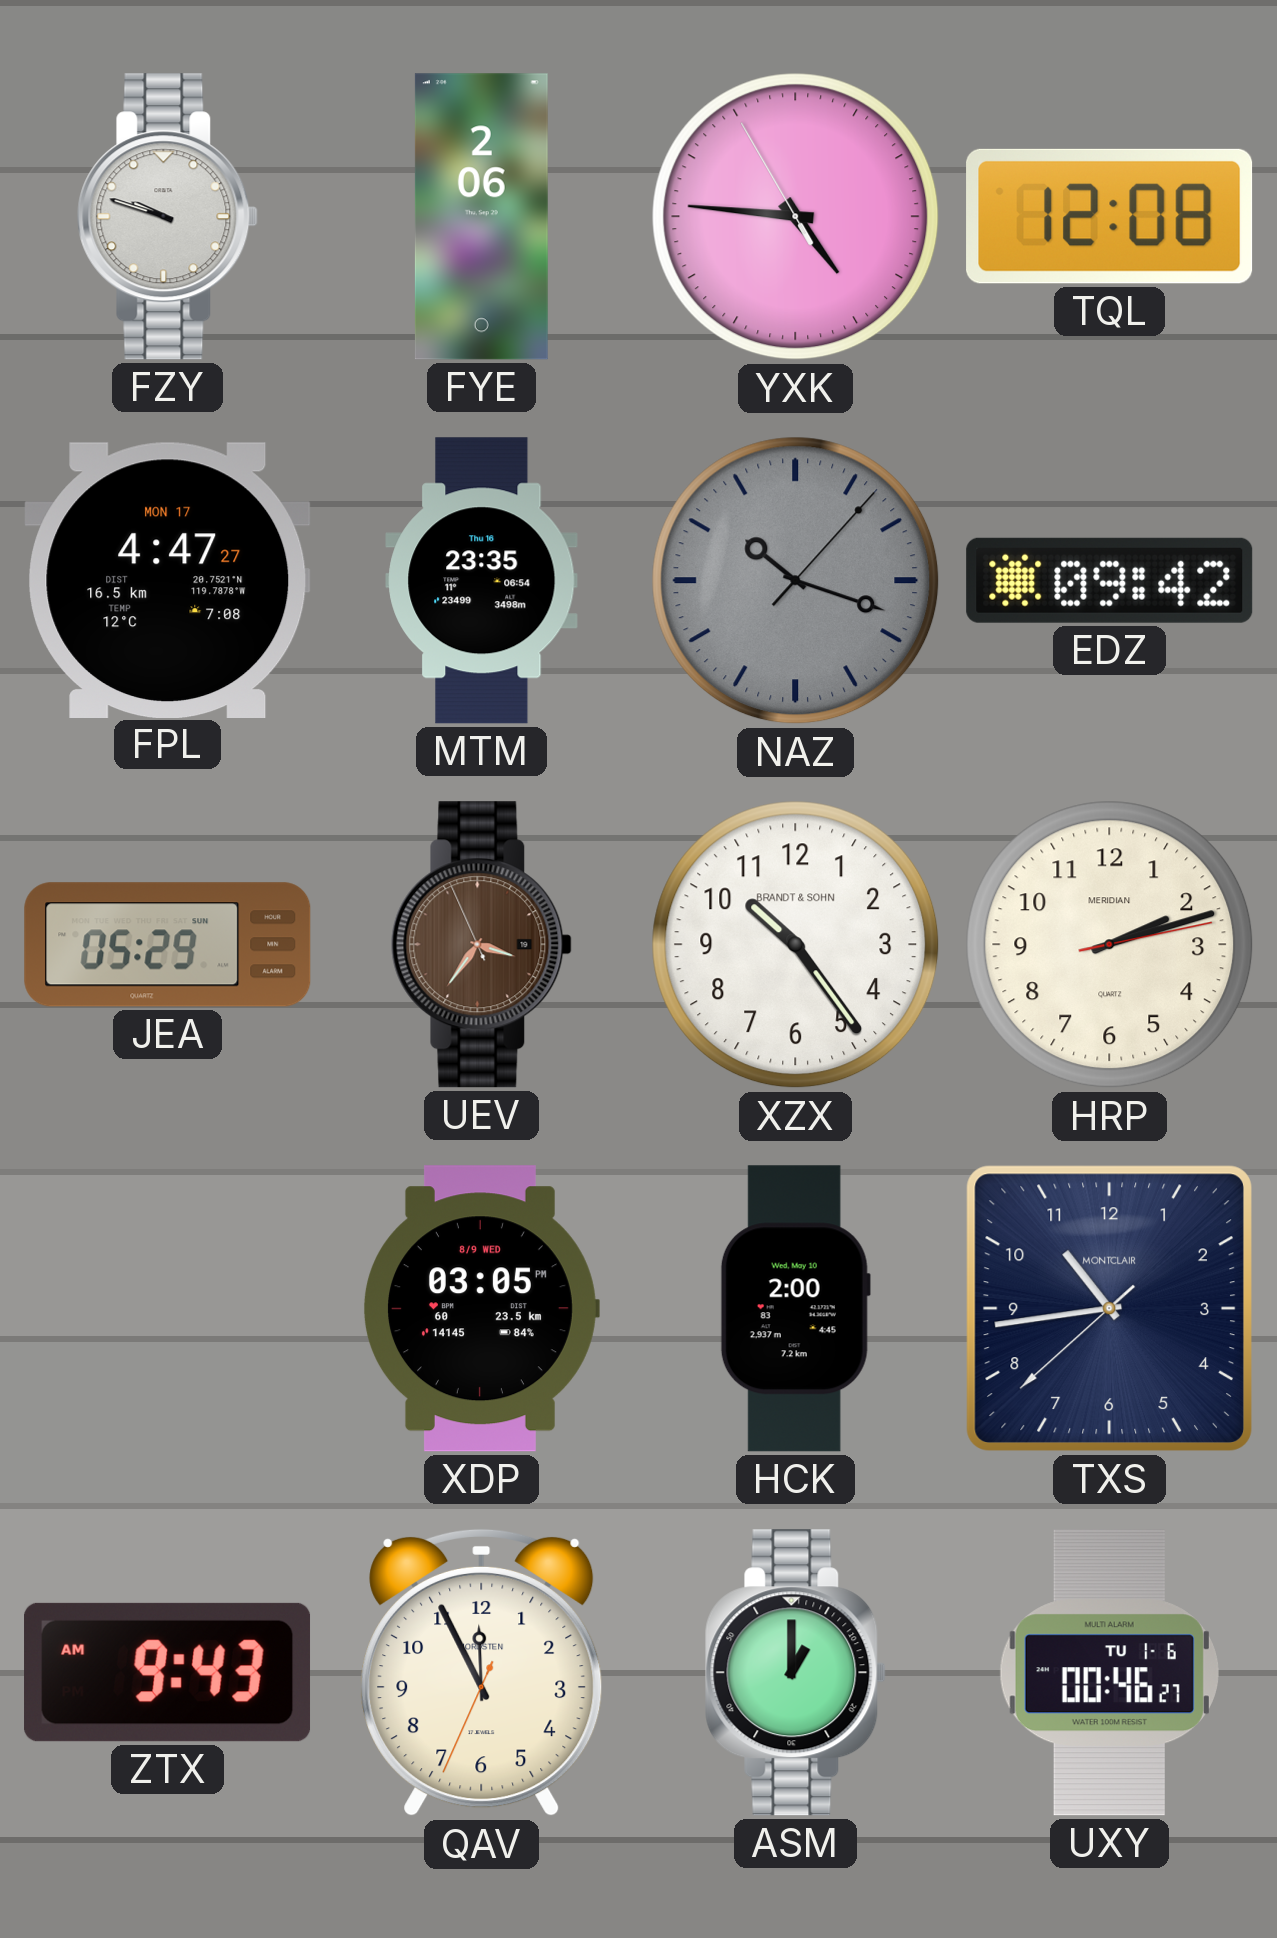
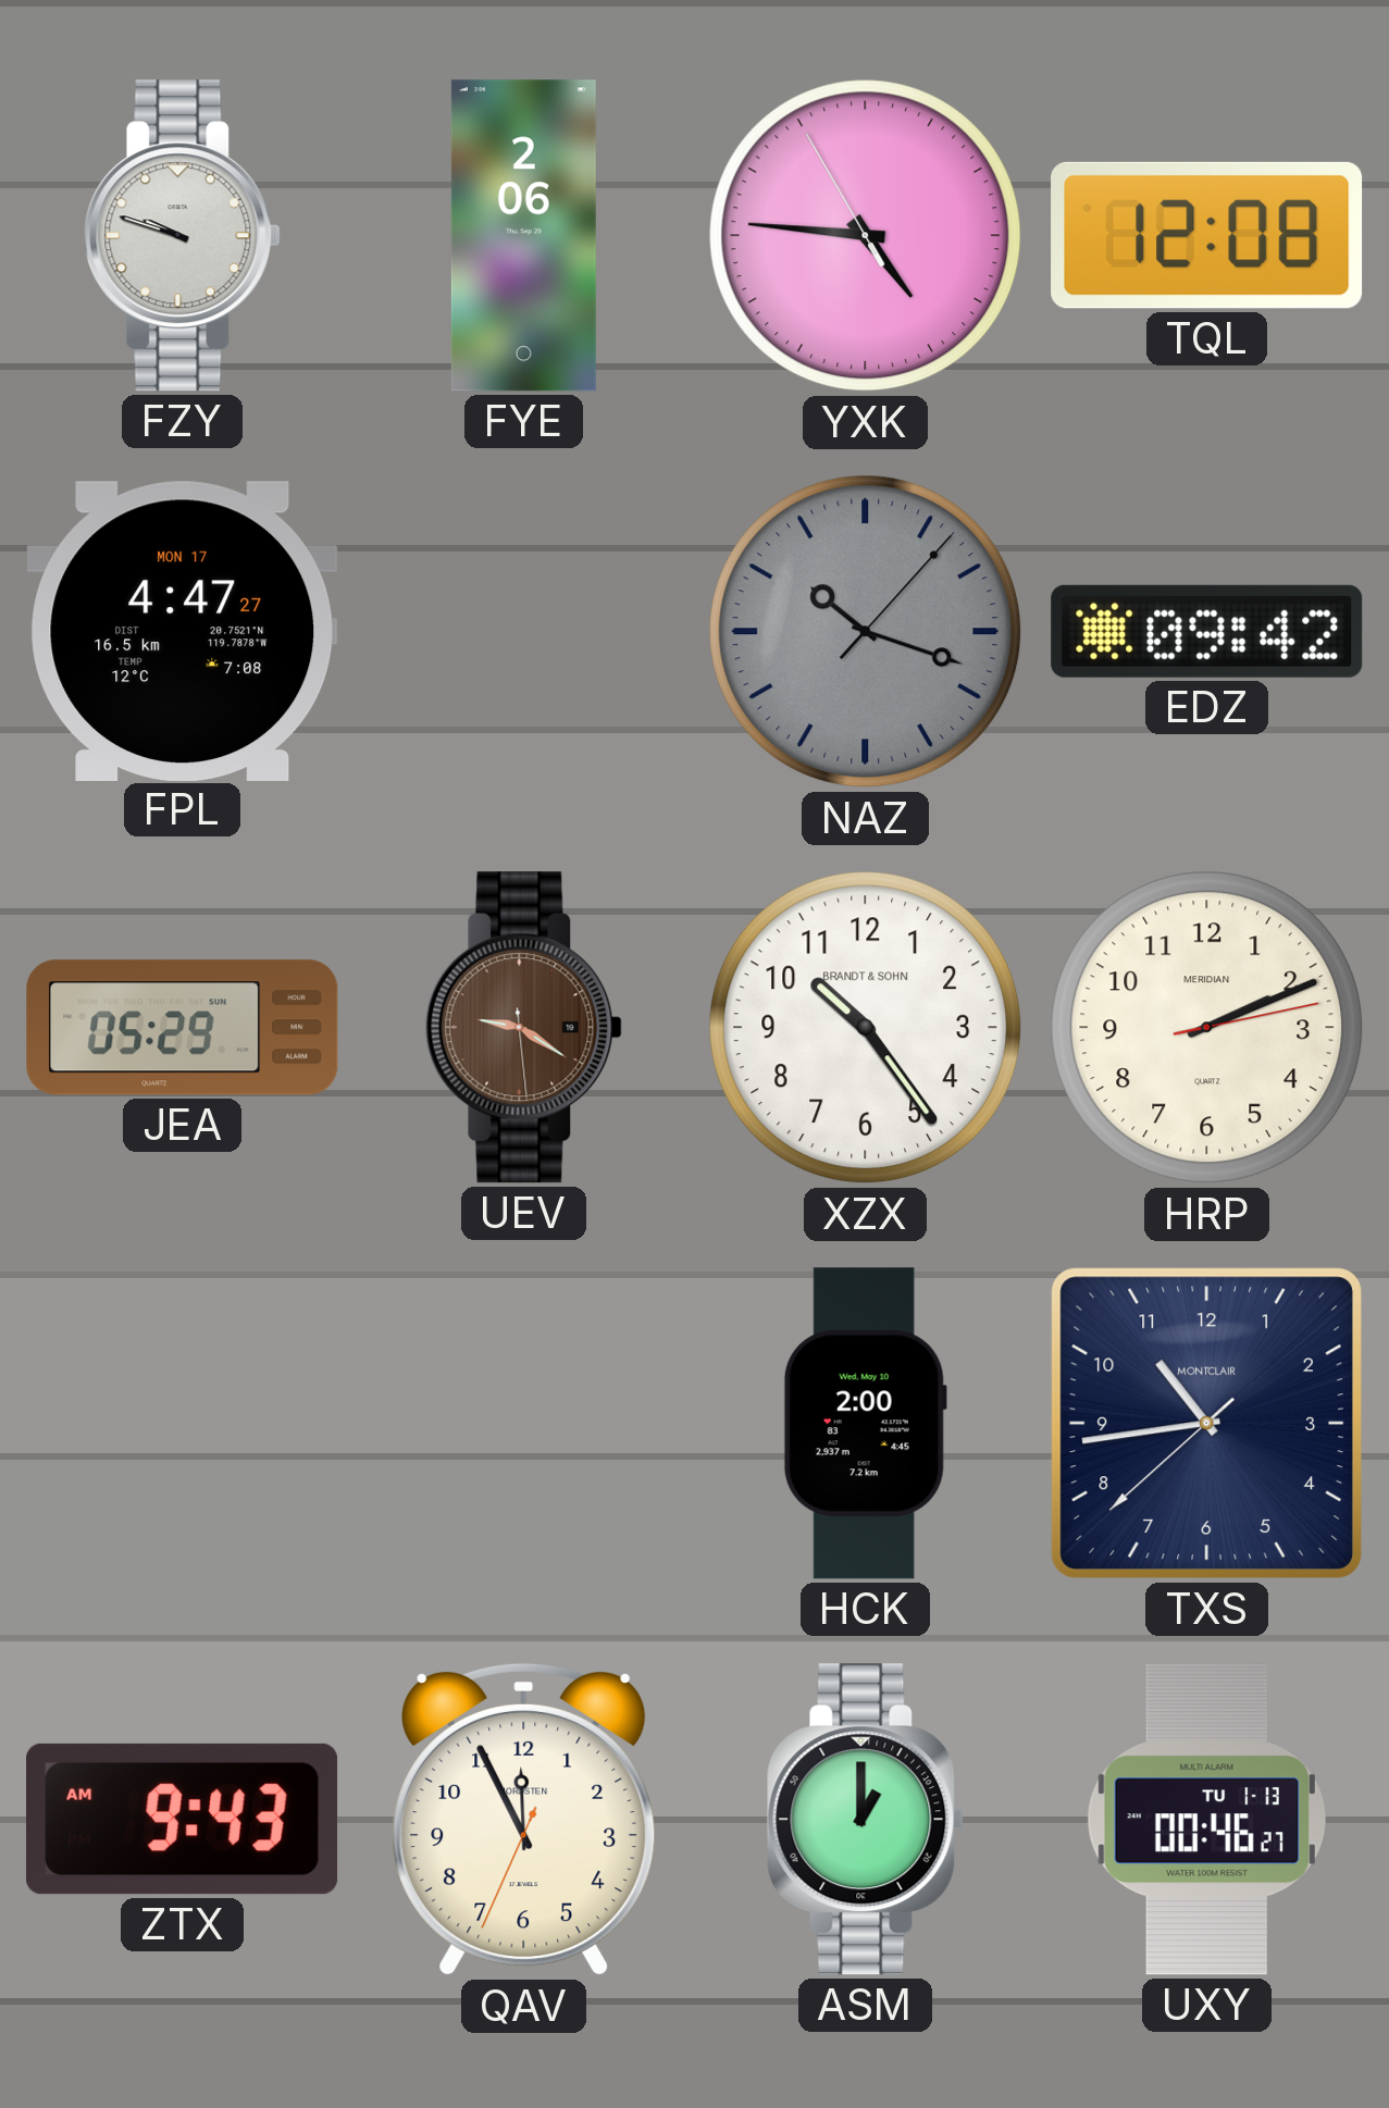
MTM: 23:35 -> none
UEV: 3:35 -> 9:20
HRP: 2:12 -> 2:11
XDP: 03:05 -> none
UXY date: TU 1-6 -> TU 1-13
